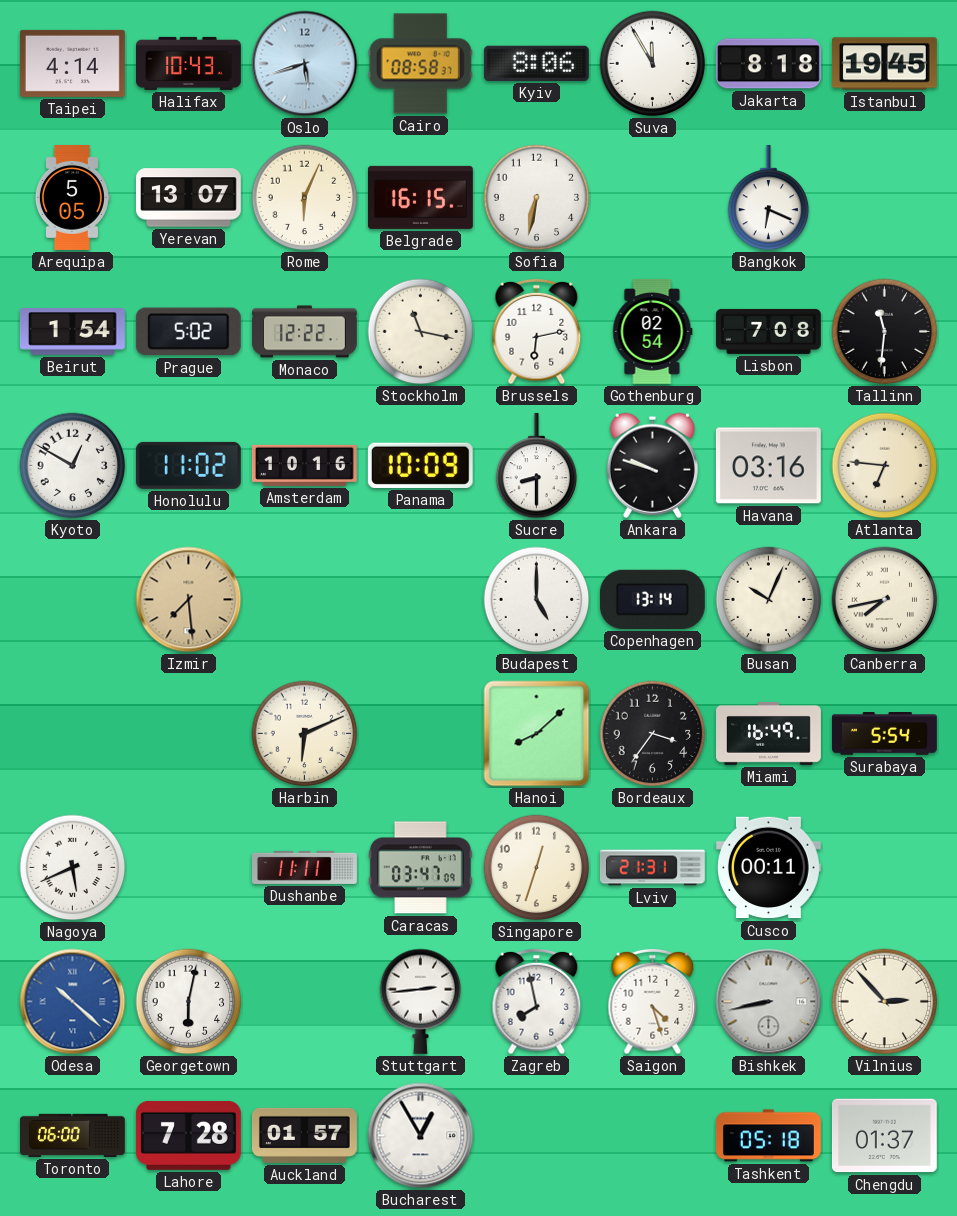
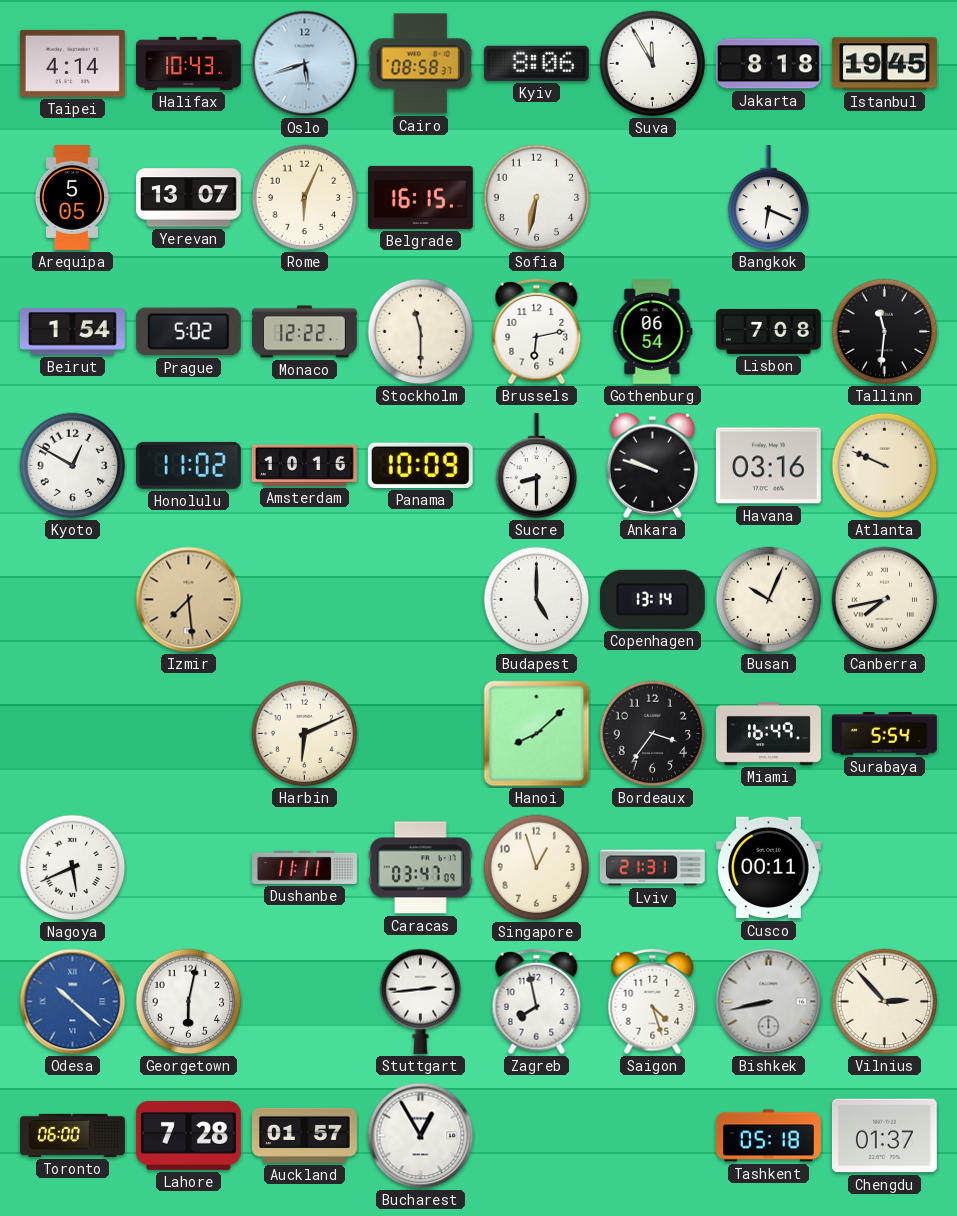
Stockholm: 11:17 -> 11:30
Gothenburg: 02:54 -> 06:54
Atlanta: 6:46 -> 9:49
Singapore: 12:33 -> 12:57
